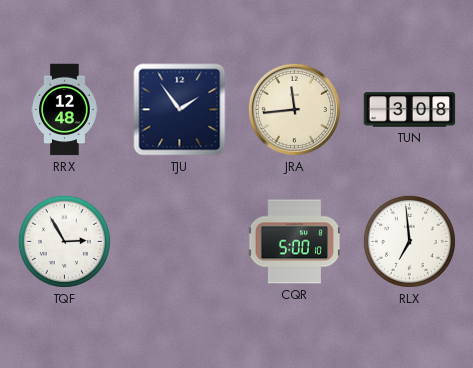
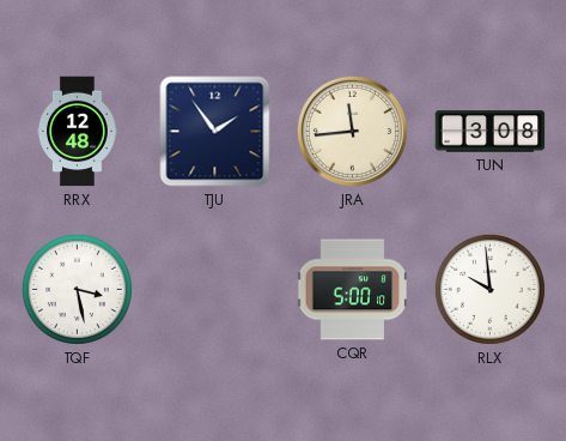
TQF: 2:55 -> 3:28
RLX: 6:59 -> 9:59
